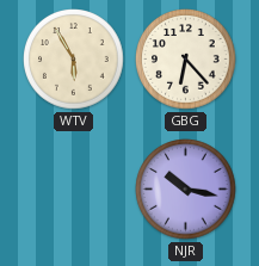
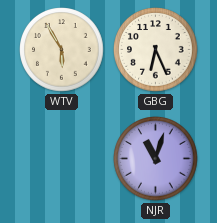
GBG: 6:23 -> 6:26
NJR: 10:17 -> 11:03
